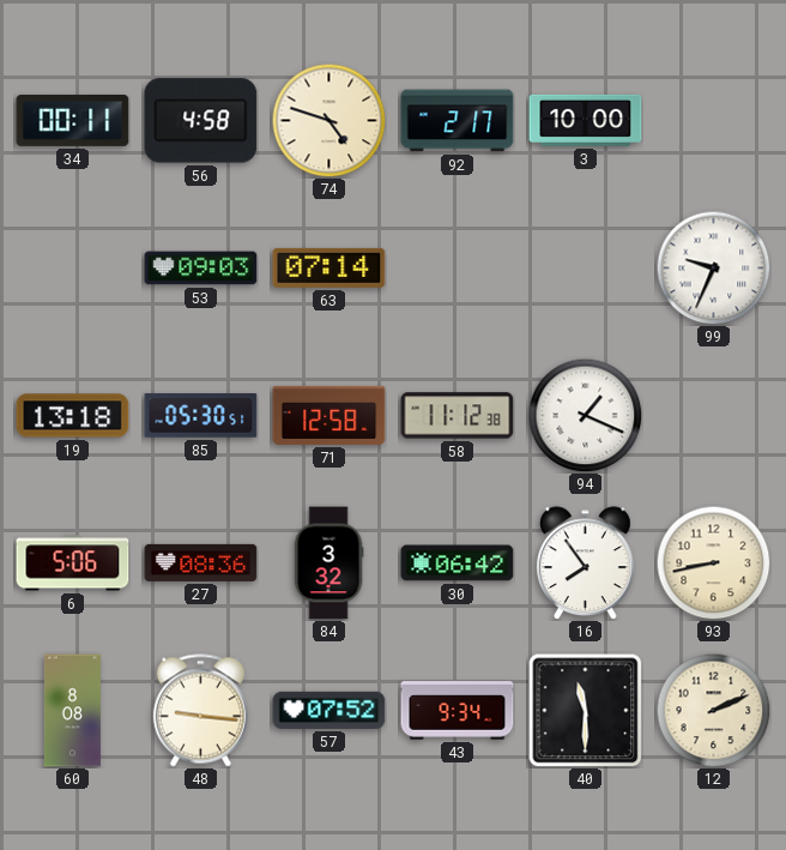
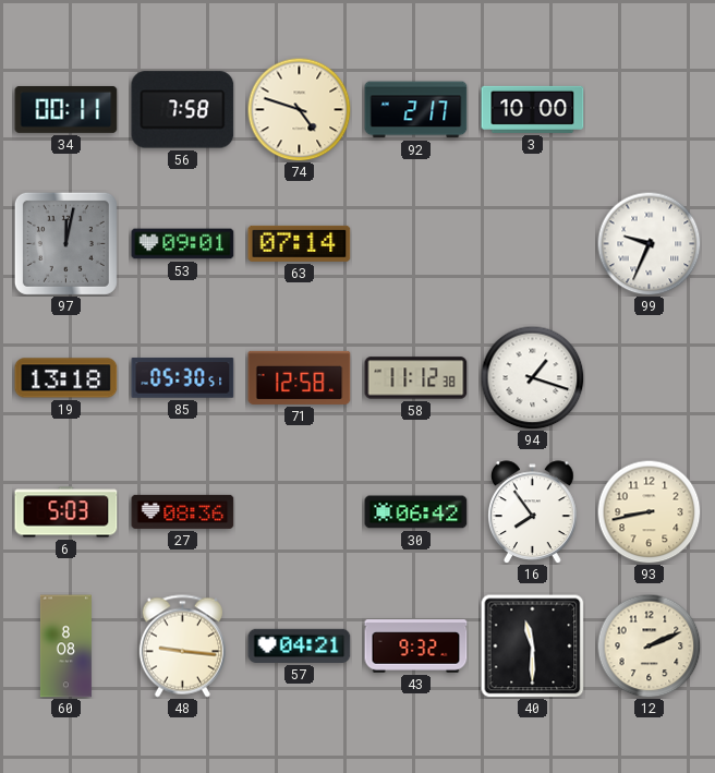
56: 4:58 -> 7:58
97: none -> 12:02
53: 09:03 -> 09:01
94: 1:19 -> 1:18
6: 5:06 -> 5:03
84: 3:32 -> none
57: 07:52 -> 04:21
43: 9:34 -> 9:32
